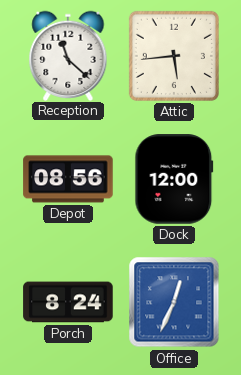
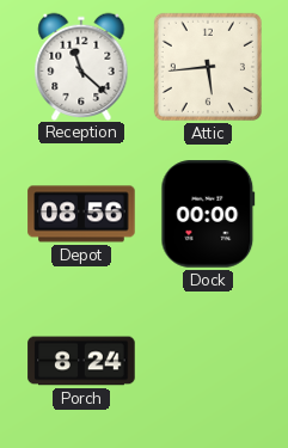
Dock: 12:00 -> 00:00
Office: 12:34 -> none
